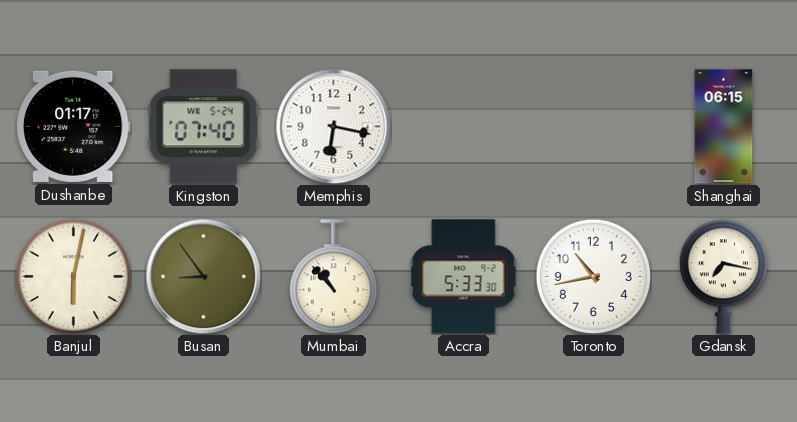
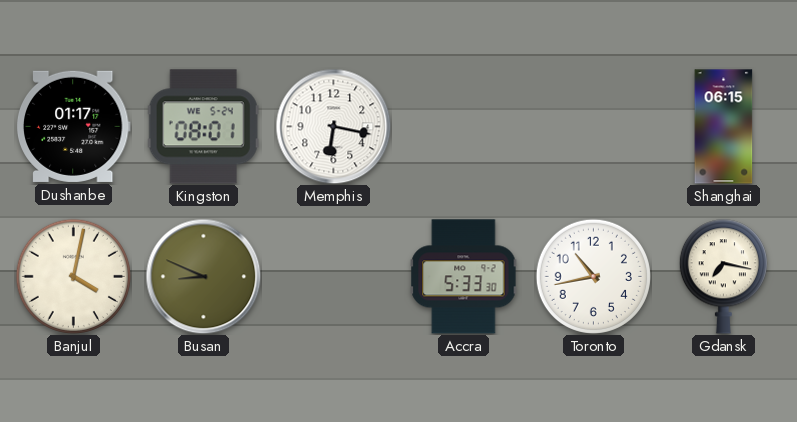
Kingston: 07:40 -> 08:01
Banjul: 6:02 -> 4:02
Busan: 8:54 -> 8:49
Mumbai: 10:53 -> none
